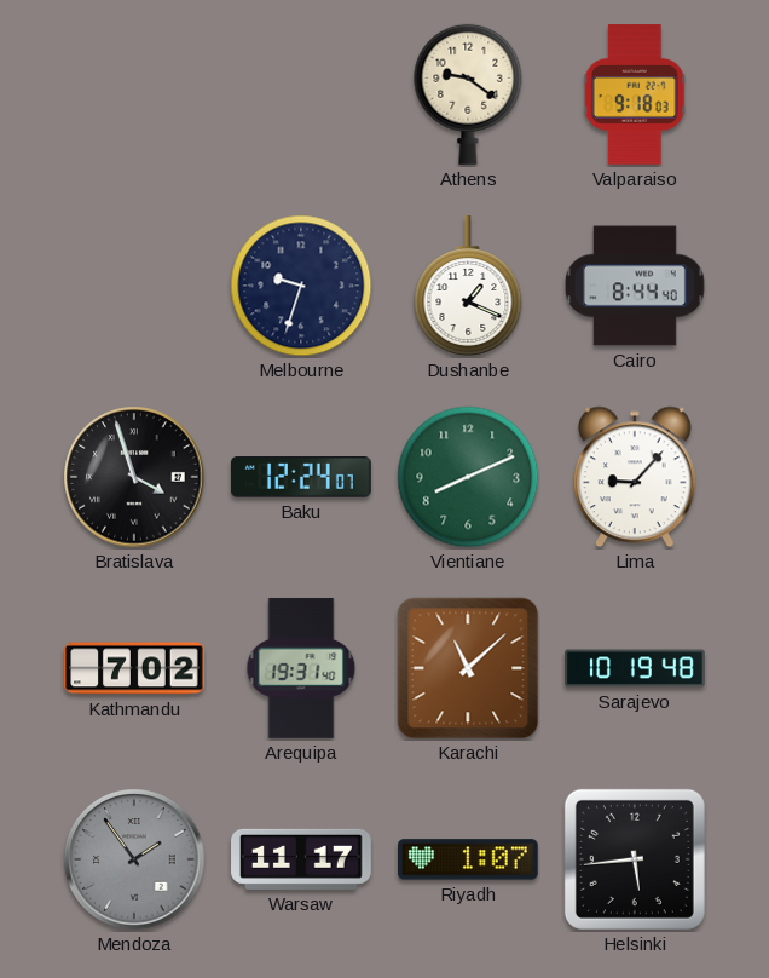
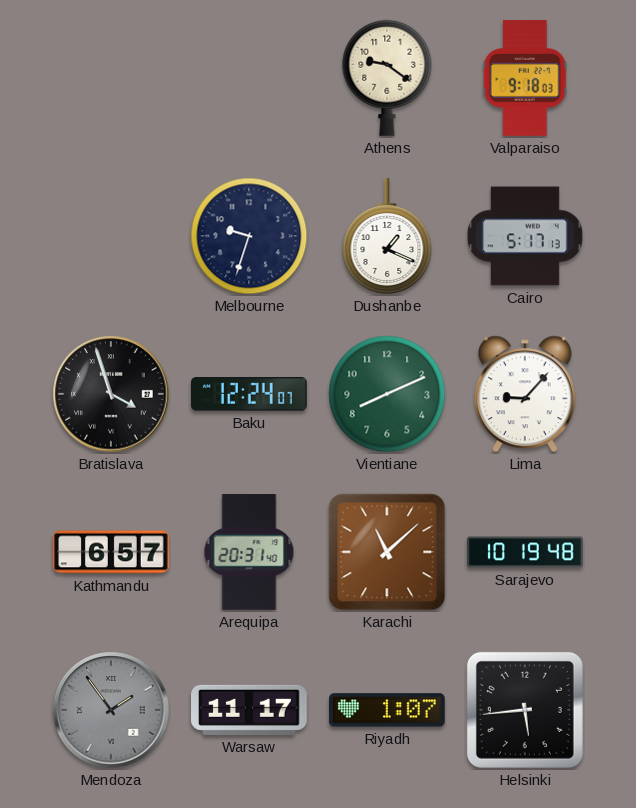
Cairo: 8:44 -> 5:17
Kathmandu: 7:02 -> 6:57
Arequipa: 19:31 -> 20:31
